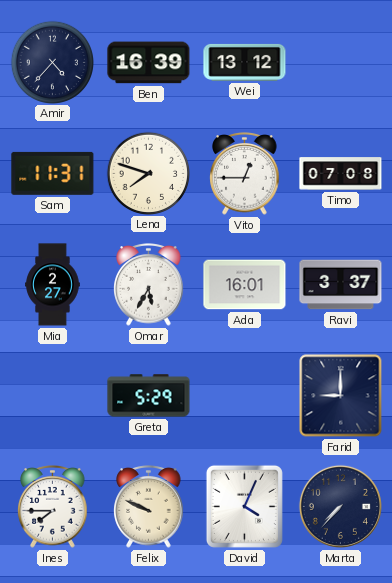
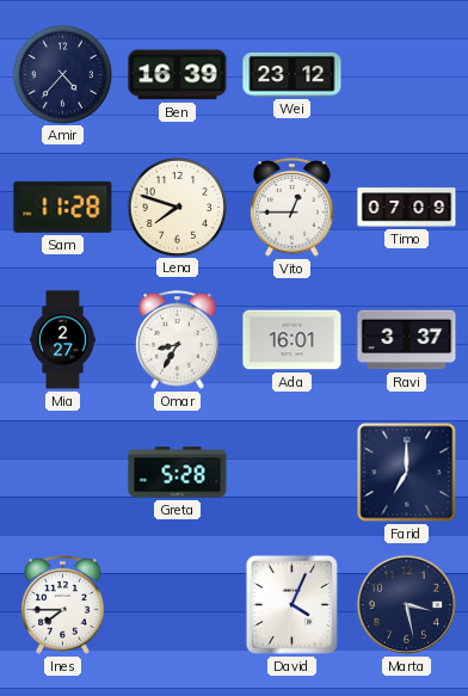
Wei: 13:12 -> 23:12
Sam: 11:31 -> 11:28
Timo: 07:08 -> 07:09
Omar: 5:35 -> 8:35
Greta: 5:29 -> 5:28
Farid: 9:00 -> 7:00
Felix: 9:49 -> none
Marta: 7:37 -> 3:28
